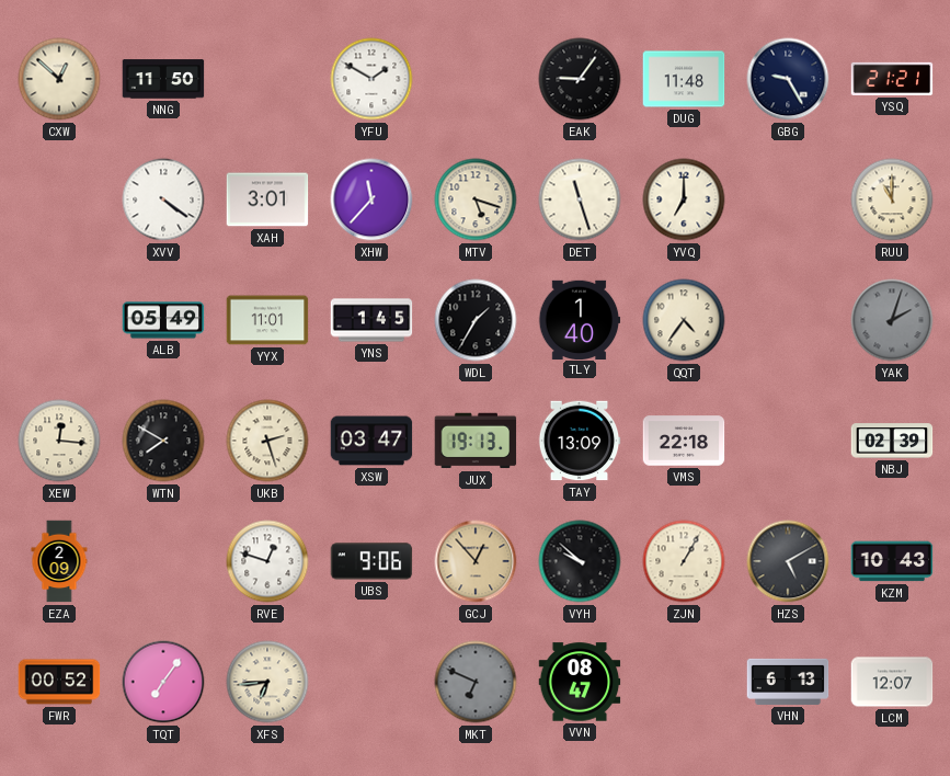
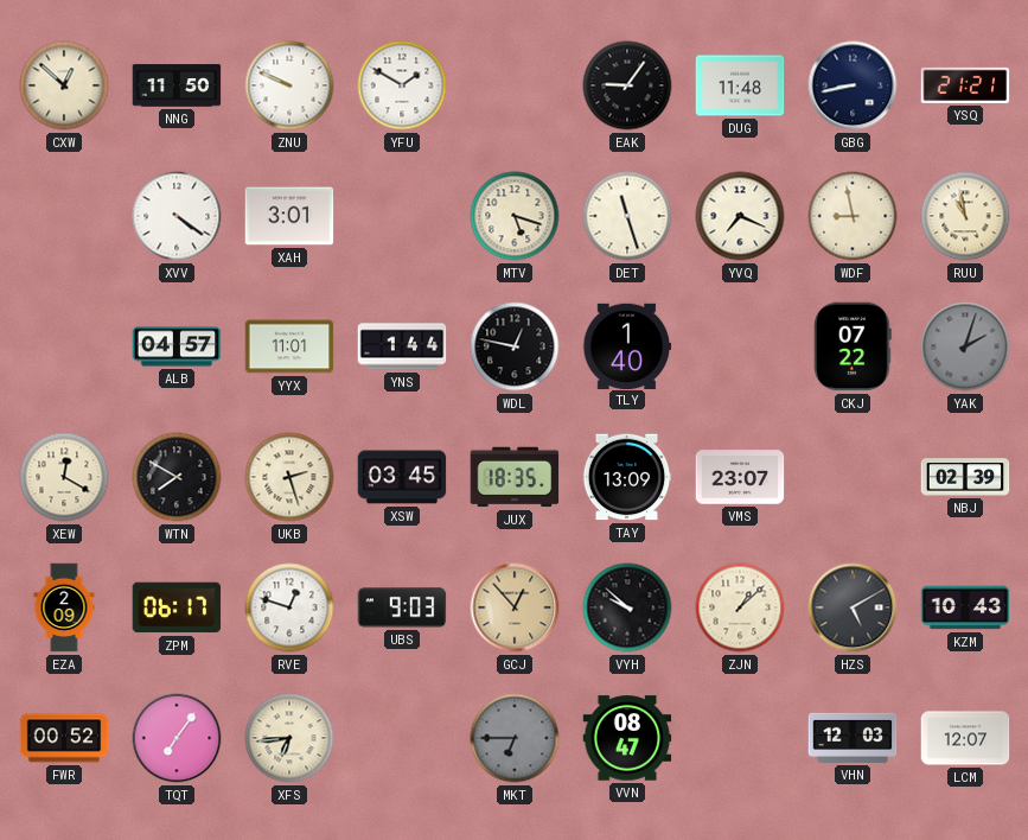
ZNU: none -> 9:49
GBG: 9:25 -> 8:43
XHW: 11:37 -> none
YVQ: 7:00 -> 7:19
WDF: none -> 8:58
RUU: 11:00 -> 10:58
ALB: 05:49 -> 04:57
YNS: 1:45 -> 1:44
WDL: 1:35 -> 12:47
QQT: 4:36 -> none
CKJ: none -> 07:22
XEW: 12:16 -> 12:20
XSW: 03:47 -> 03:45
JUX: 19:13 -> 18:35
VMS: 22:18 -> 23:07
ZPM: none -> 06:17
UBS: 9:06 -> 9:03
ZJN: 1:05 -> 1:08
MKT: 6:49 -> 6:45
VHN: 6:13 -> 12:03
